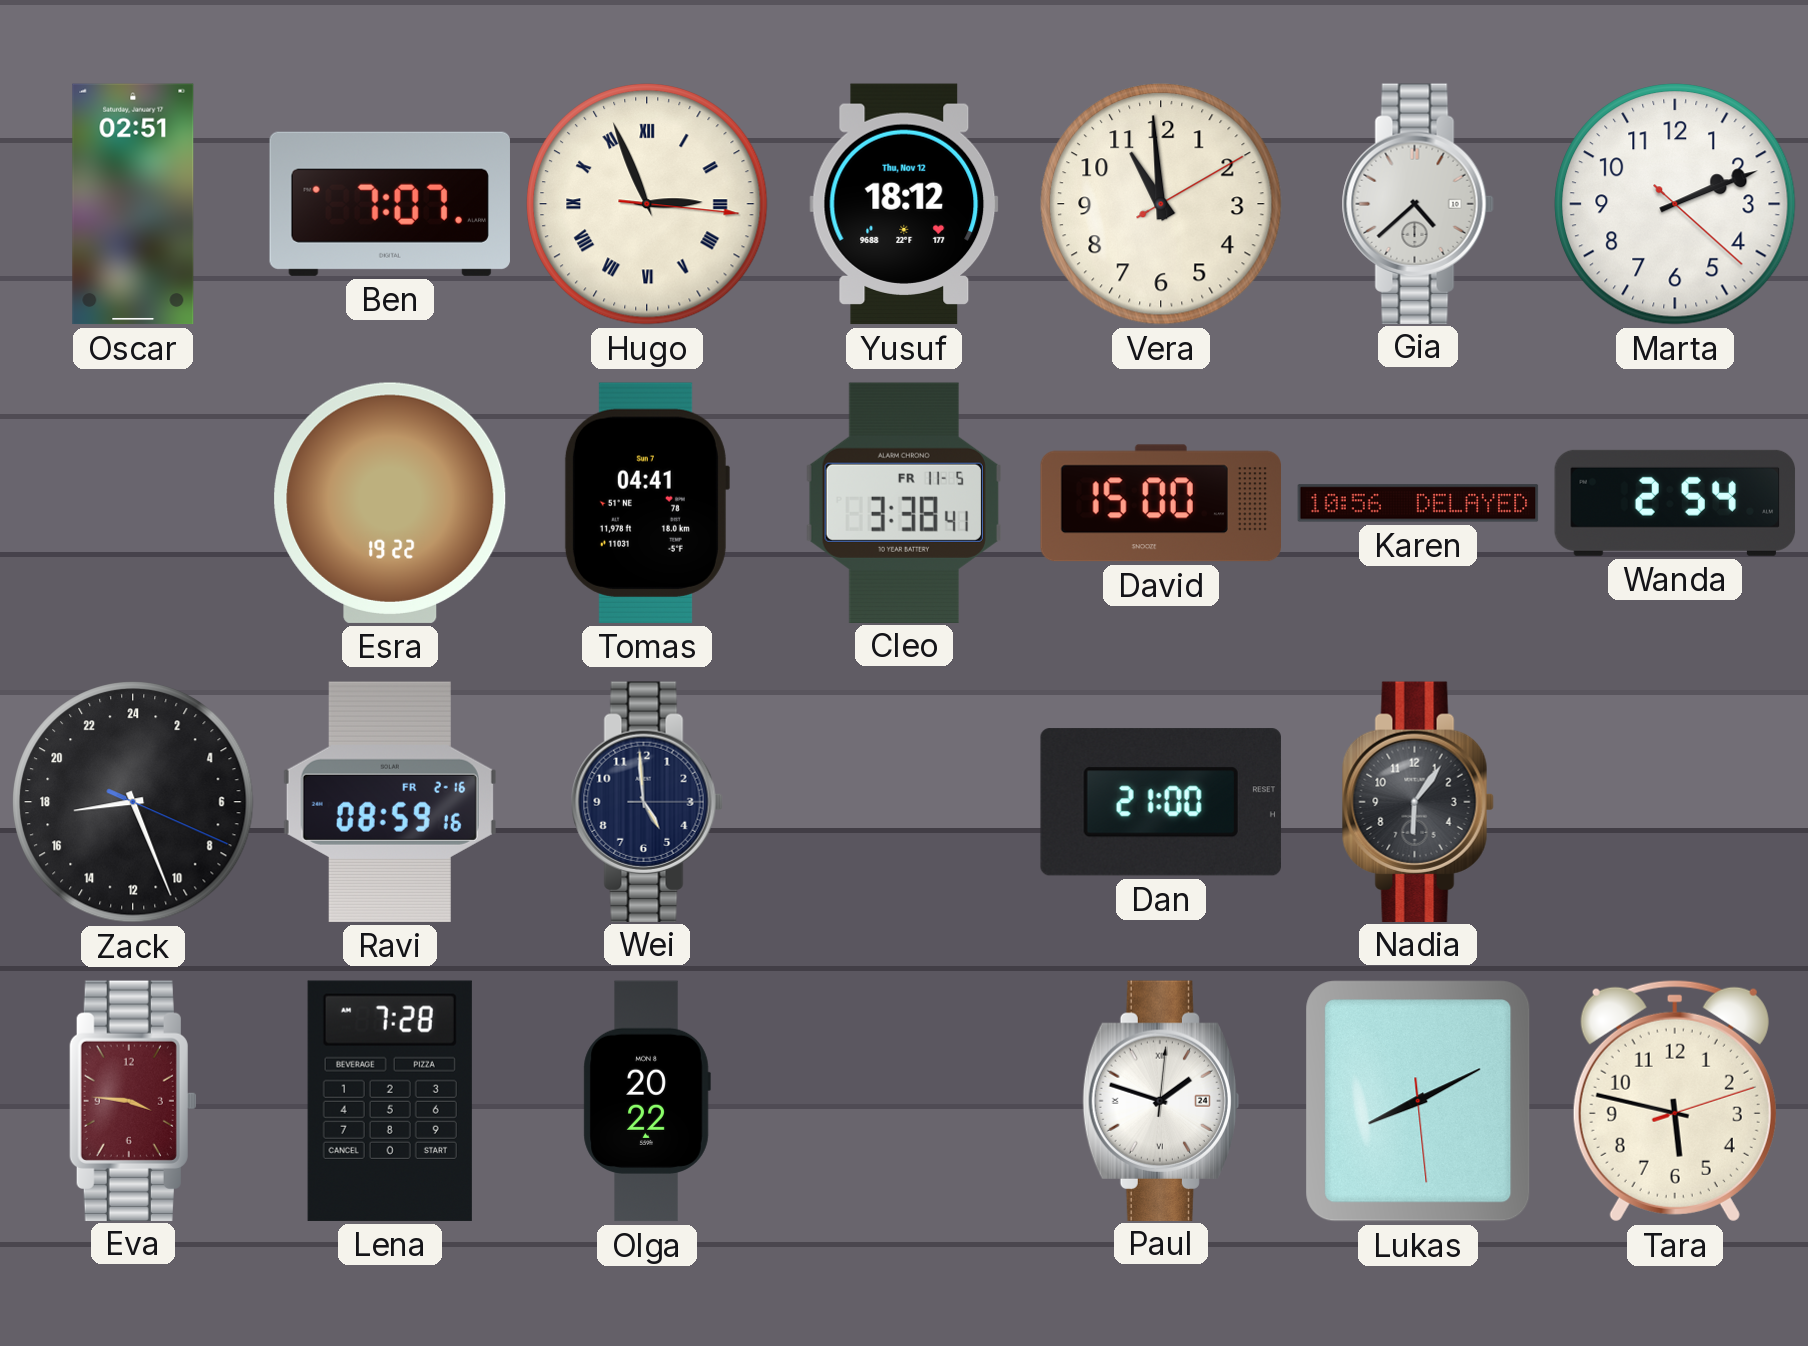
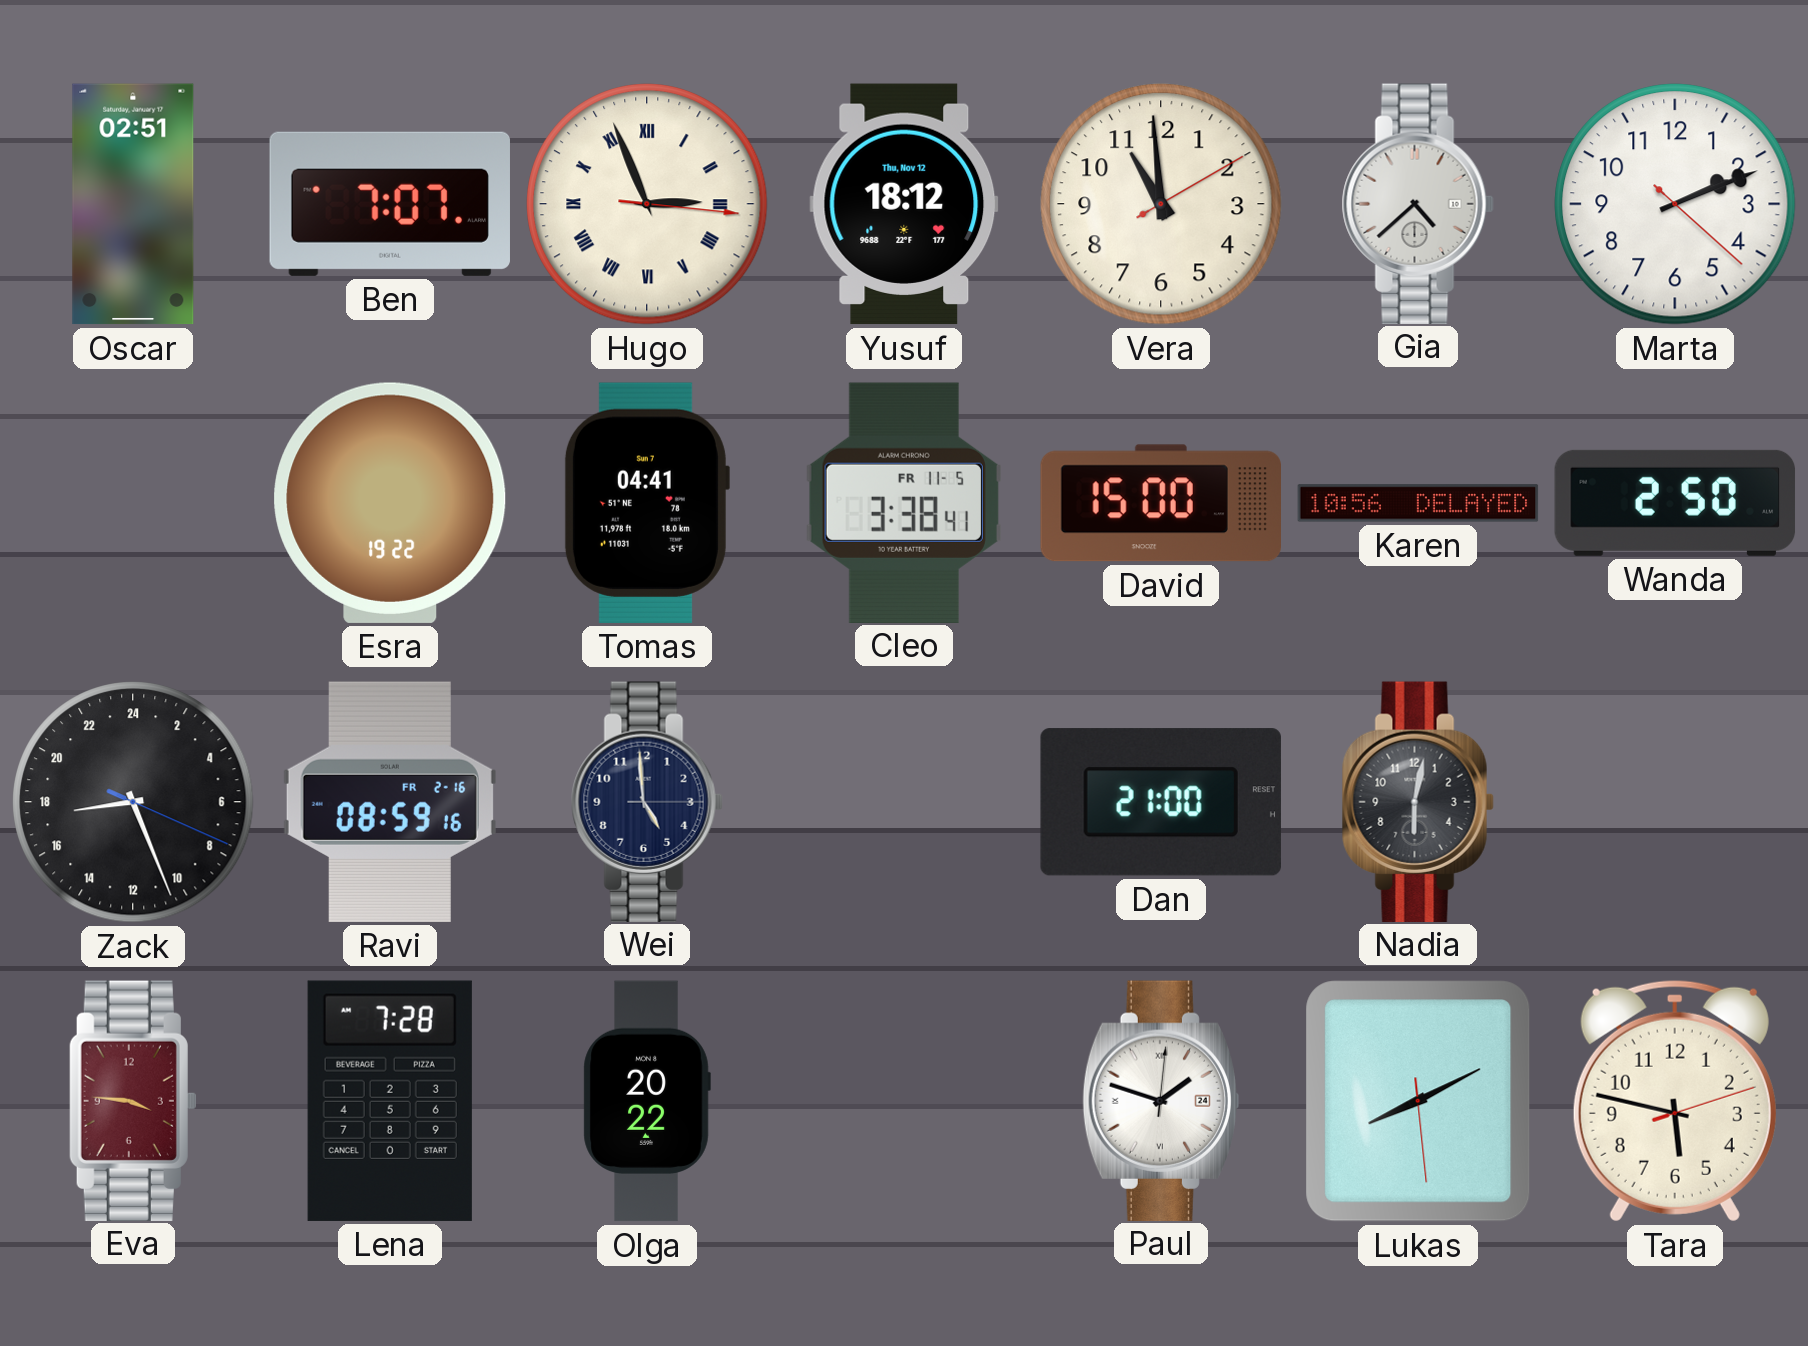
Wanda: 2:54 -> 2:50
Nadia: 6:06 -> 6:02
